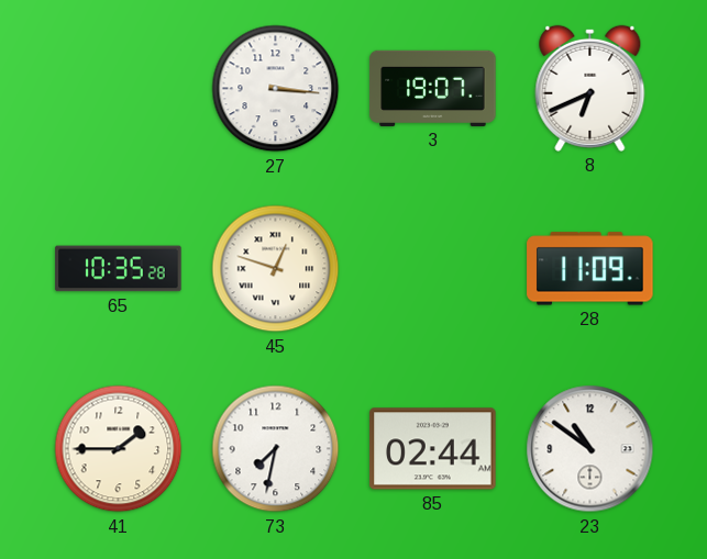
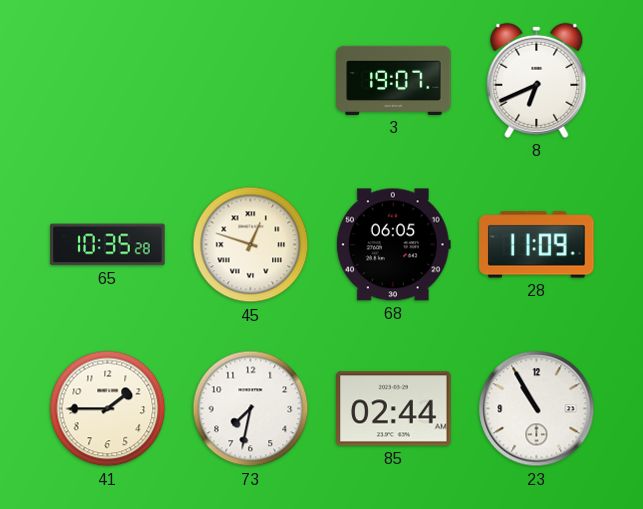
27: 3:16 -> none
68: none -> 06:05
23: 10:51 -> 10:55
